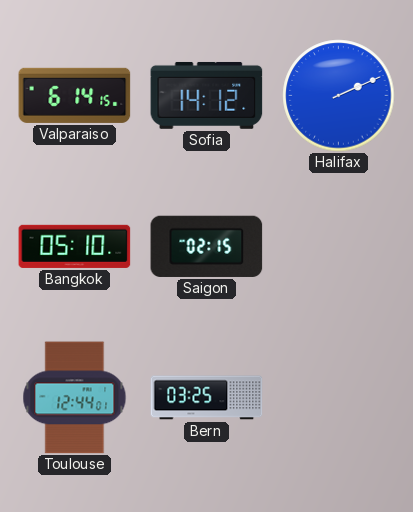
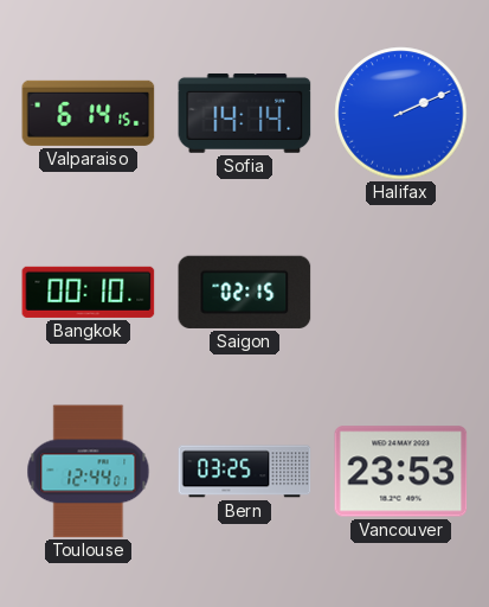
Sofia: 14:12 -> 14:14
Bangkok: 05:10 -> 00:10
Vancouver: none -> 23:53
